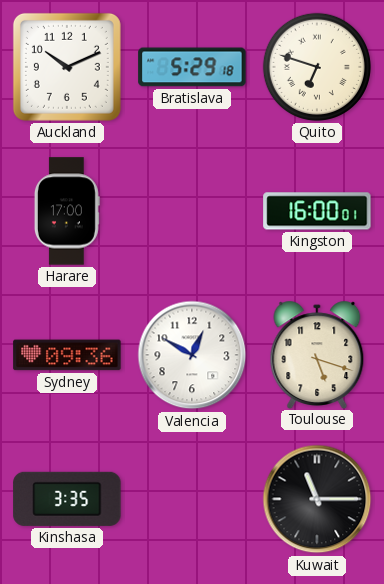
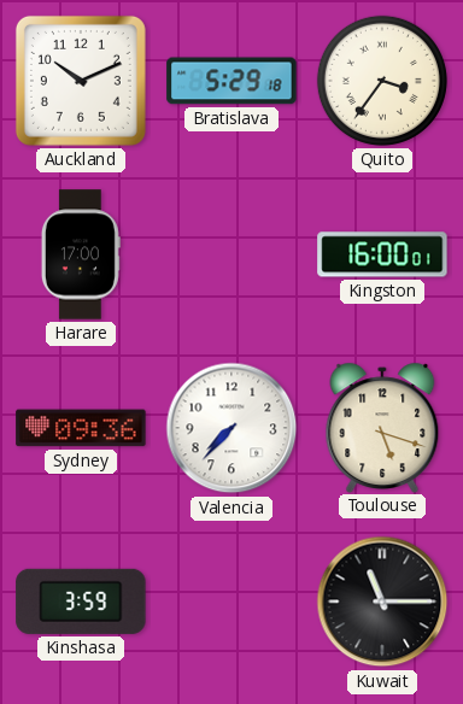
Quito: 6:48 -> 3:36
Valencia: 12:50 -> 7:37
Kinshasa: 3:35 -> 3:59
